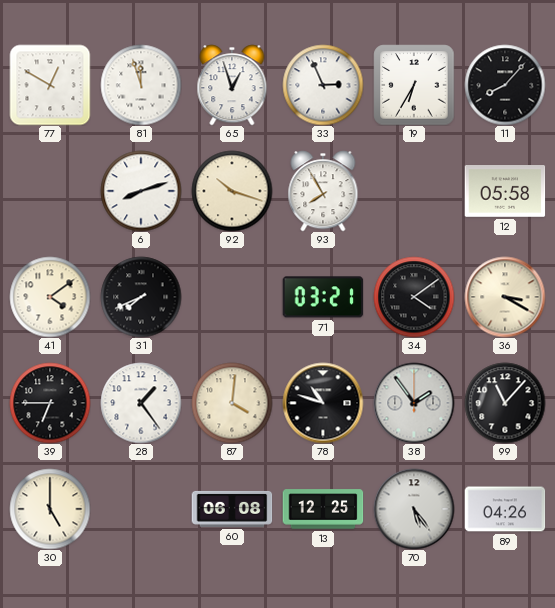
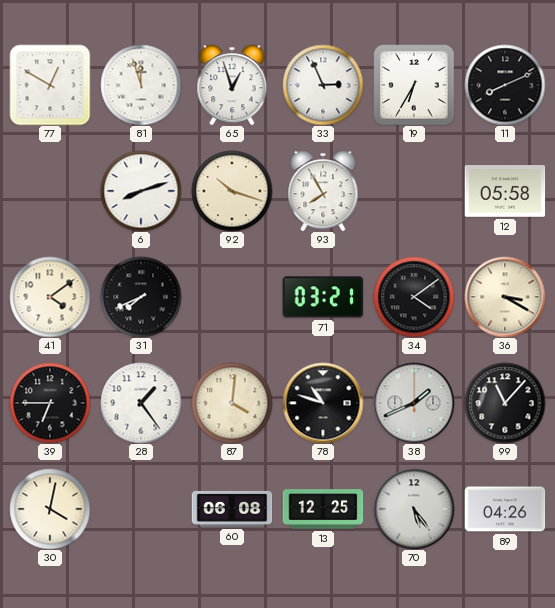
11: 8:07 -> 8:11
38: 1:54 -> 1:41
30: 5:00 -> 4:02
